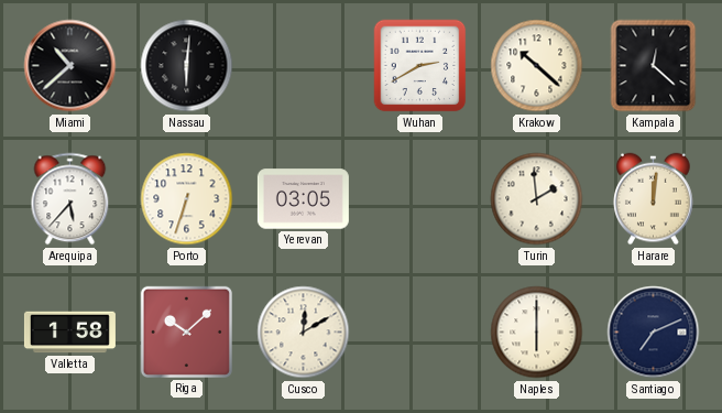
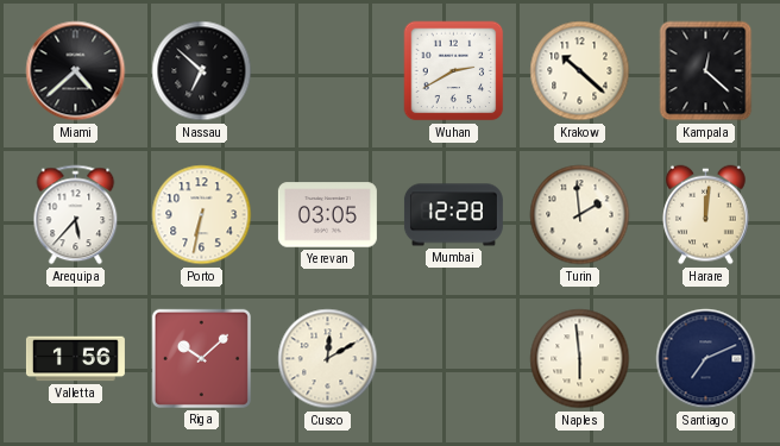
Miami: 10:38 -> 4:38
Nassau: 6:01 -> 6:52
Porto: 6:33 -> 6:32
Mumbai: none -> 12:28
Valletta: 1:58 -> 1:56
Naples: 6:00 -> 5:59
